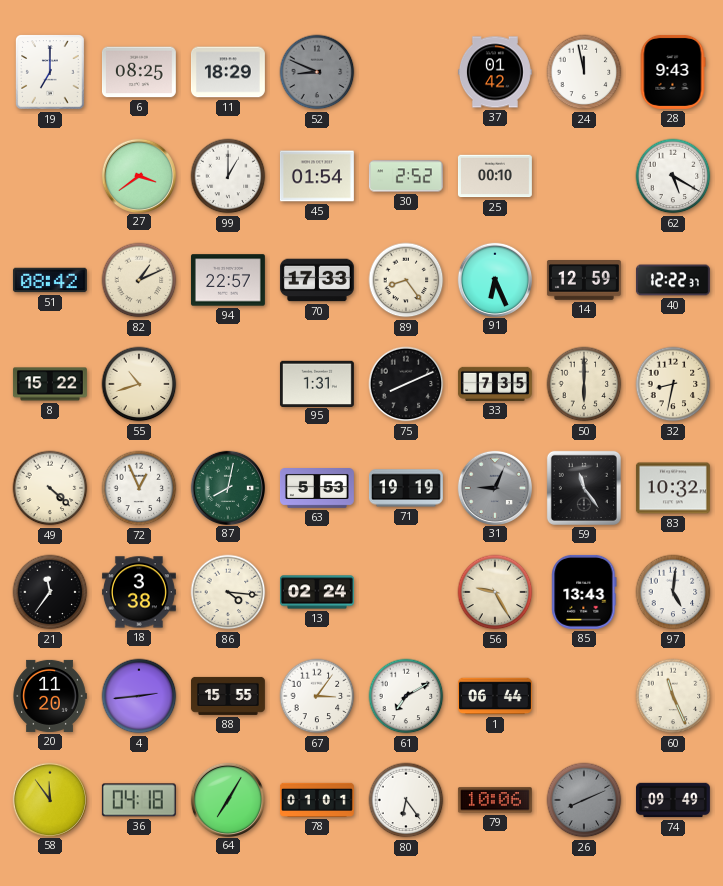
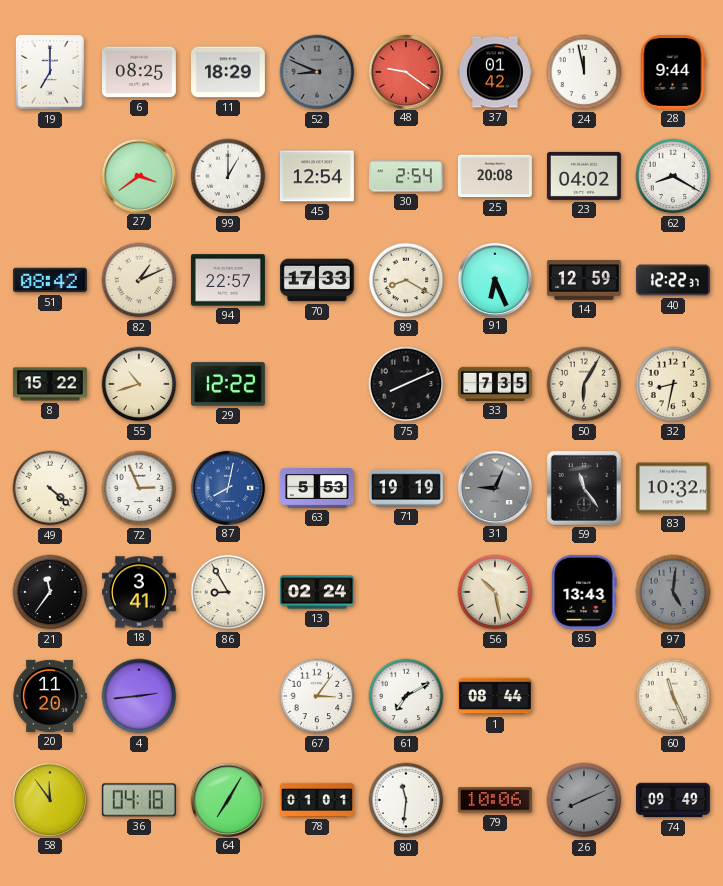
48: none -> 9:21
28: 9:43 -> 9:44
45: 01:54 -> 12:54
30: 2:52 -> 2:54
25: 00:10 -> 20:08
23: none -> 04:02
62: 5:20 -> 8:20
89: 8:24 -> 8:20
29: none -> 12:22
95: 1:31 -> none
50: 6:00 -> 6:05
72: 12:56 -> 2:56
87 dial: green -> blue
18: 3:38 -> 3:41
86: 4:16 -> 8:55
56: 9:25 -> 10:28
97 dial: white -> grey
88: 15:55 -> none
1: 06:44 -> 08:44
80: 6:24 -> 11:31
